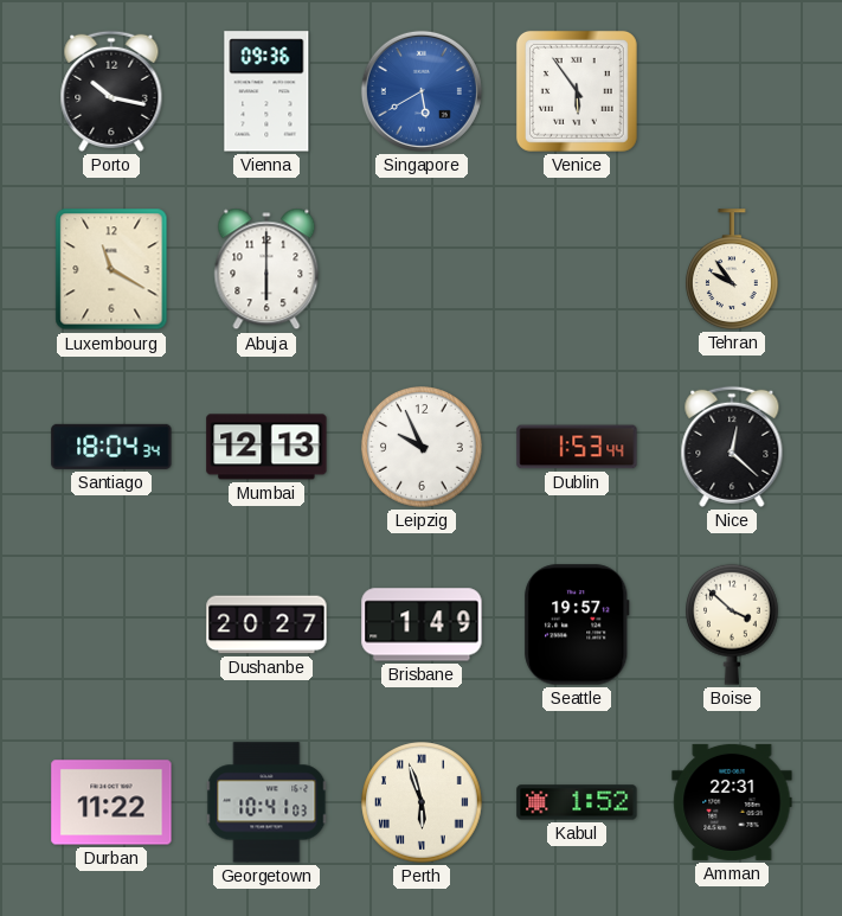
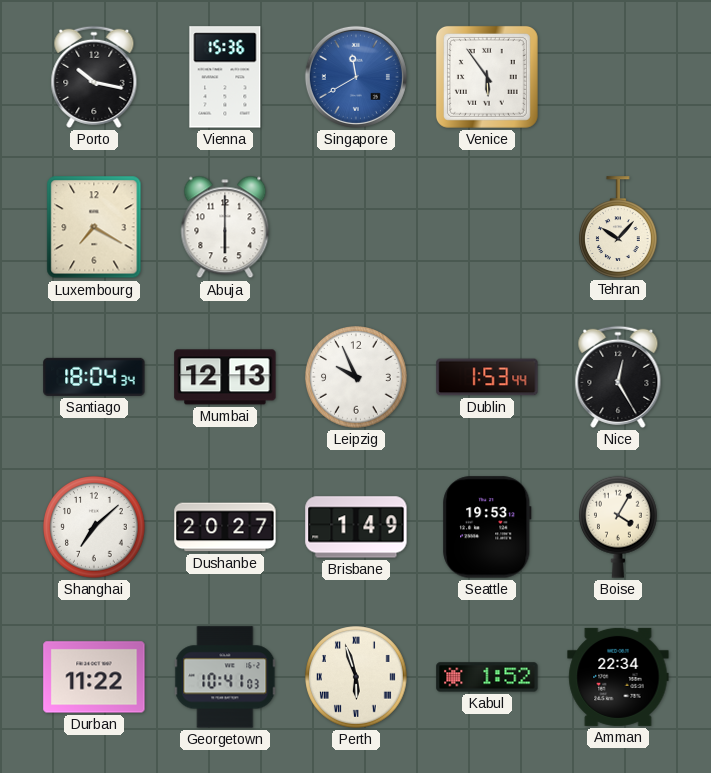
Vienna: 09:36 -> 15:36
Singapore: 5:40 -> 11:40
Luxembourg: 11:20 -> 7:20
Tehran: 9:54 -> 10:07
Nice: 12:22 -> 12:25
Shanghai: none -> 7:08
Seattle: 19:57 -> 19:53
Boise: 3:52 -> 4:05
Amman: 22:31 -> 22:34
